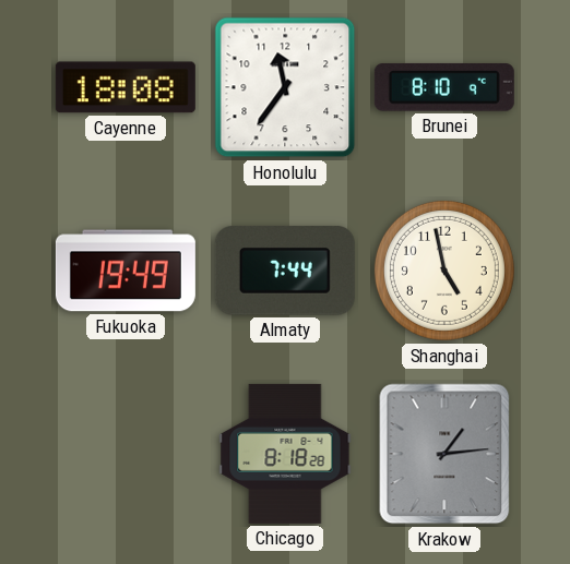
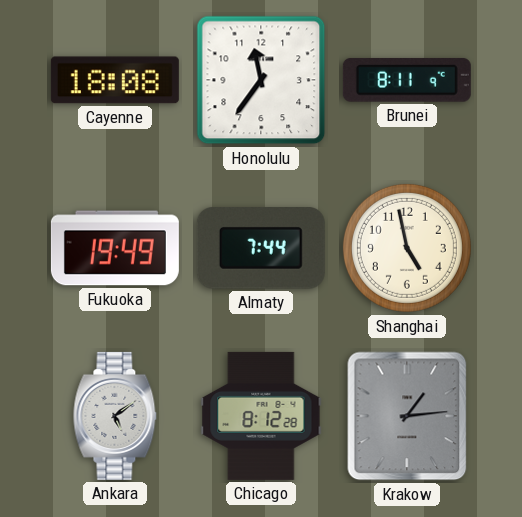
Brunei: 8:10 -> 8:11
Ankara: none -> 5:09
Chicago: 8:18 -> 8:12
